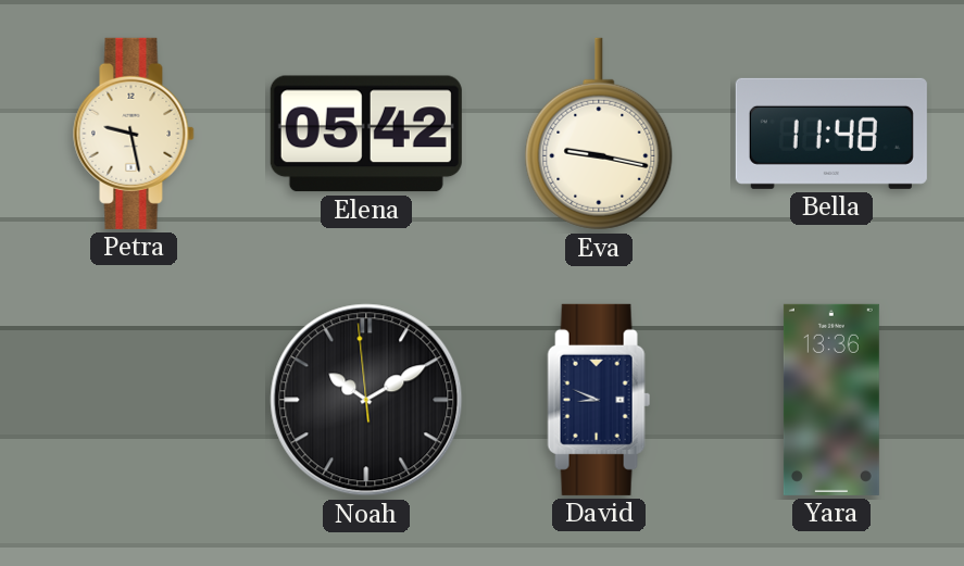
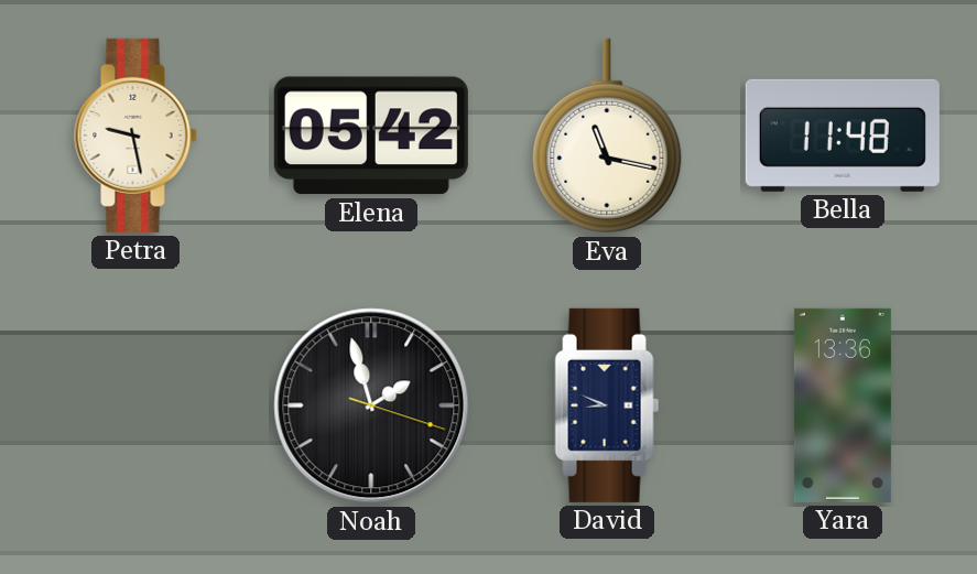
Eva: 9:17 -> 11:17
Noah: 10:09 -> 1:57
